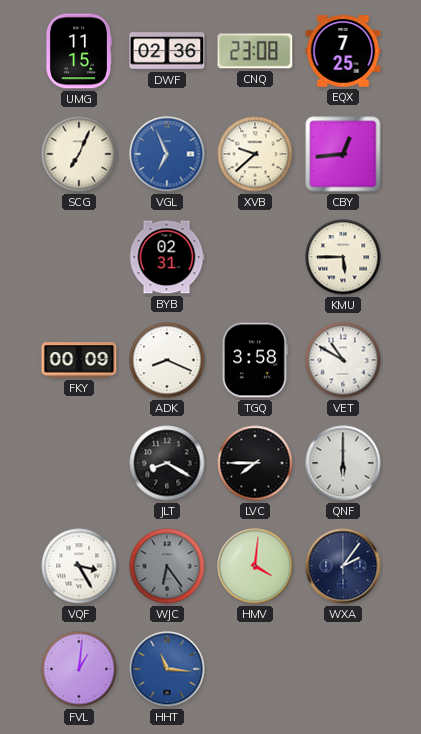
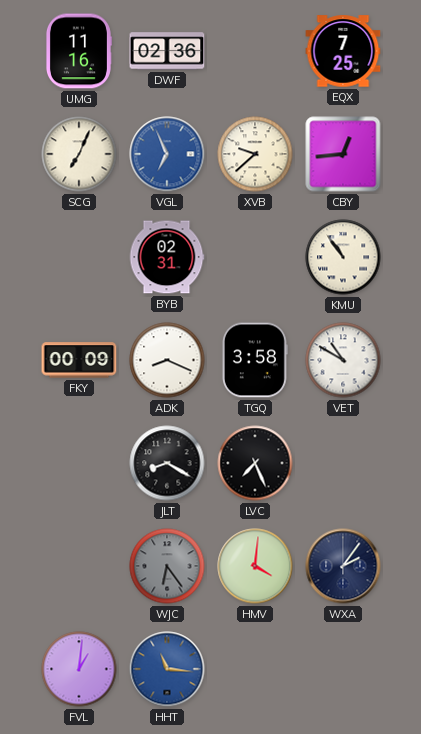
UMG: 11:15 -> 11:16
CNQ: 23:08 -> none
KMU: 5:45 -> 10:54
LVC: 7:45 -> 7:26
QNF: 6:00 -> none
VQF: 3:25 -> none
